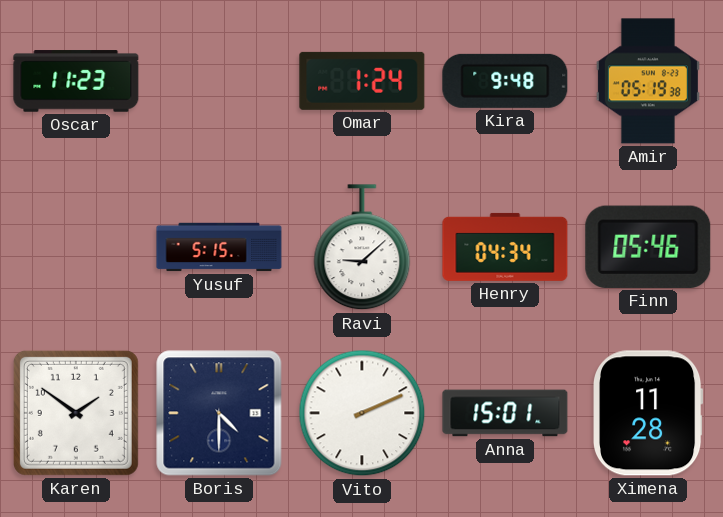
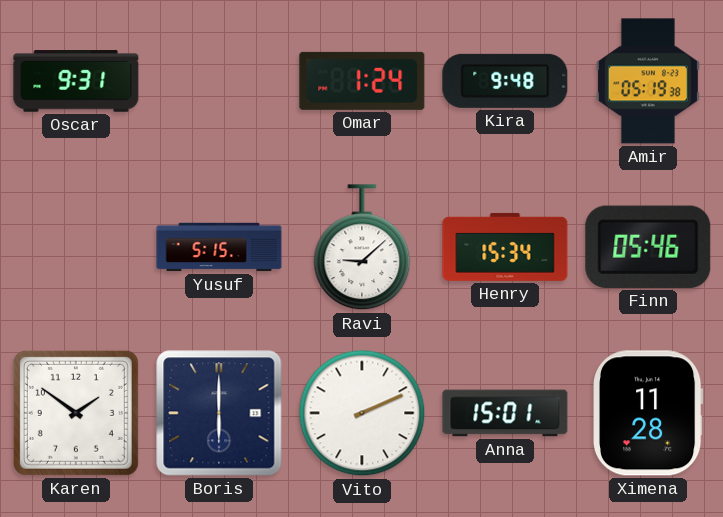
Oscar: 11:23 -> 9:31
Henry: 04:34 -> 15:34
Boris: 4:30 -> 6:00
